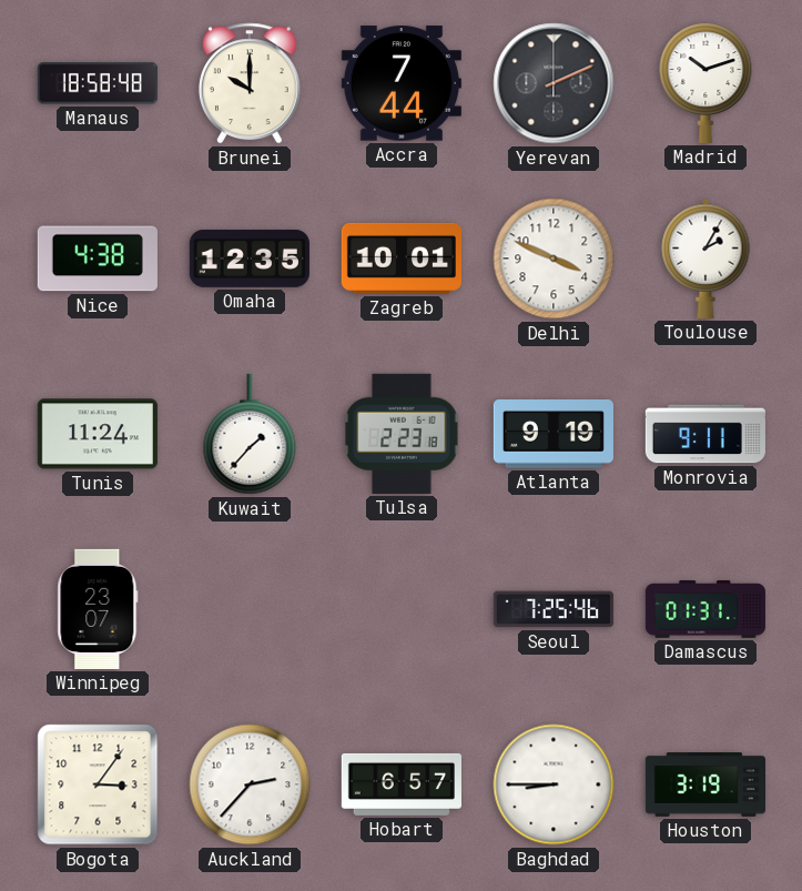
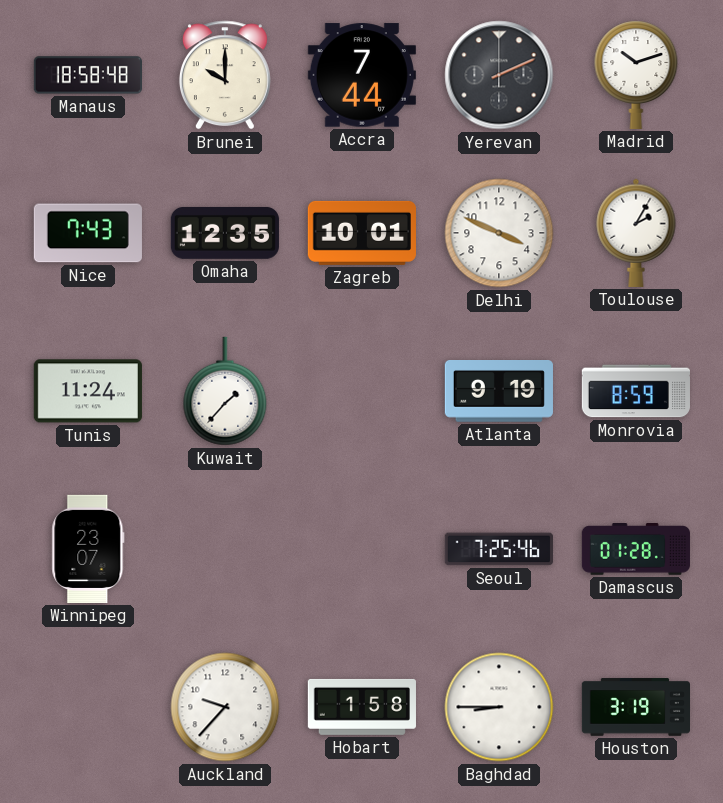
Nice: 4:38 -> 7:43
Tulsa: 2:23 -> none
Monrovia: 9:11 -> 8:59
Damascus: 01:31 -> 01:28
Bogota: 3:06 -> none
Auckland: 2:37 -> 9:37
Hobart: 6:57 -> 1:58
